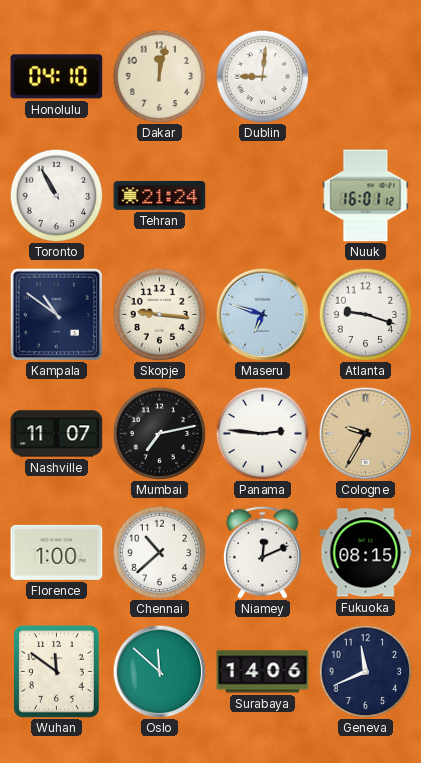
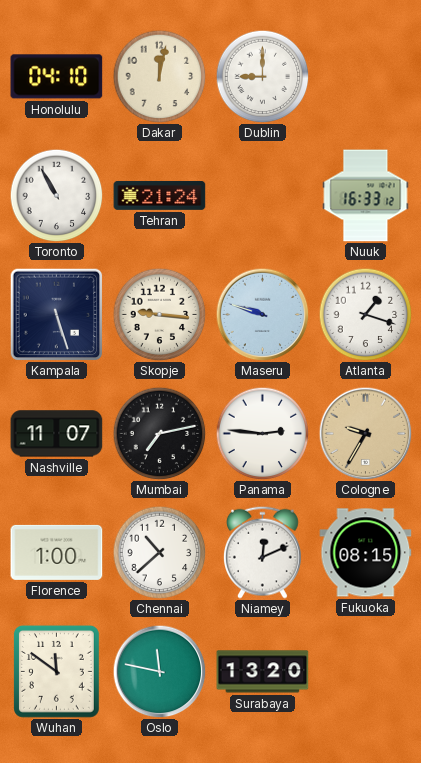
Dublin: 9:01 -> 9:00
Nuuk: 16:01 -> 16:33
Kampala: 10:51 -> 5:27
Maseru: 6:48 -> 9:48
Atlanta: 9:18 -> 1:18
Oslo: 11:52 -> 11:47
Surabaya: 14:06 -> 13:20
Geneva: 11:41 -> none
